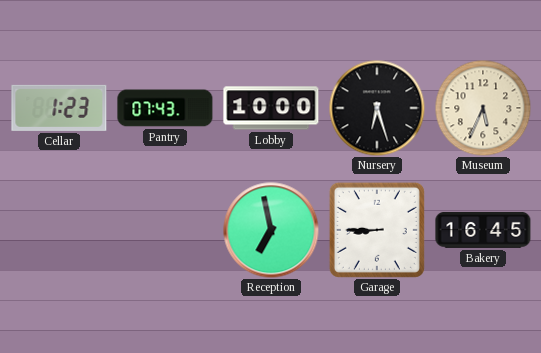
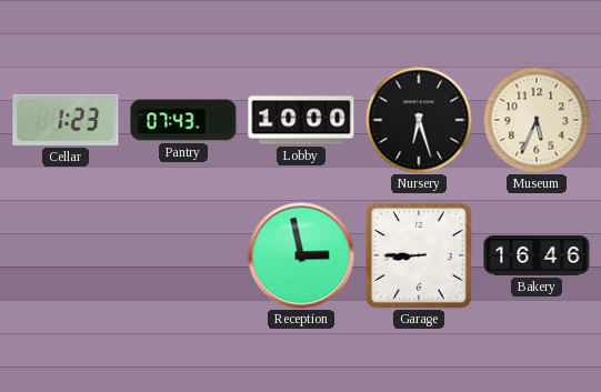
Reception: 6:58 -> 2:58
Bakery: 16:45 -> 16:46
